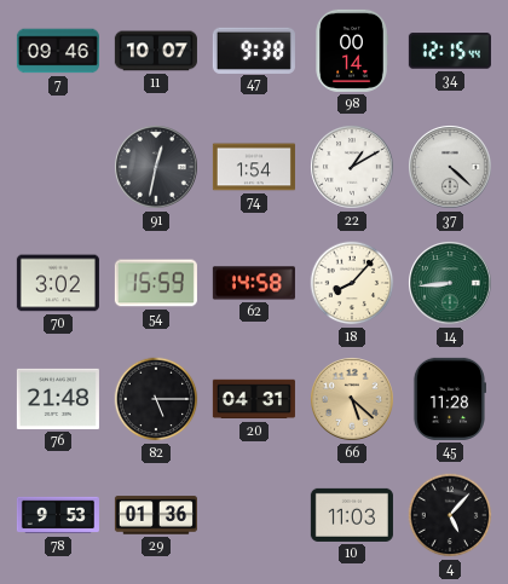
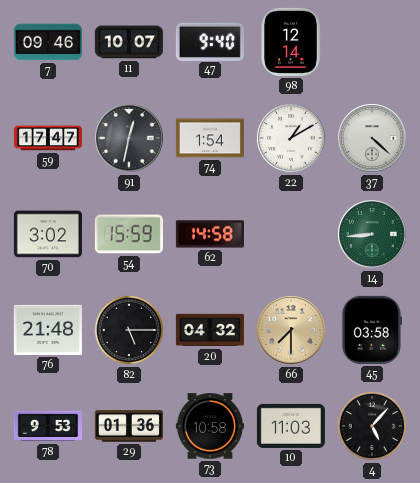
47: 9:38 -> 9:40
98: 00:14 -> 12:14
34: 12:15 -> none
59: none -> 17:47
18: 8:07 -> none
20: 04:31 -> 04:32
66: 5:22 -> 7:30
45: 11:28 -> 03:58
73: none -> 10:58
